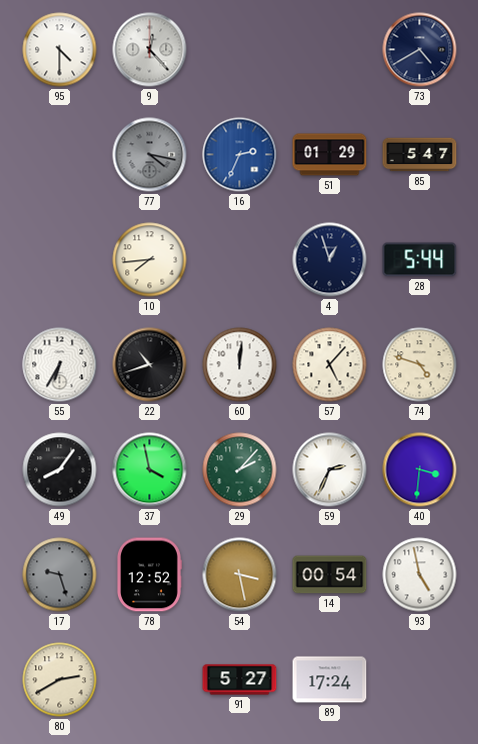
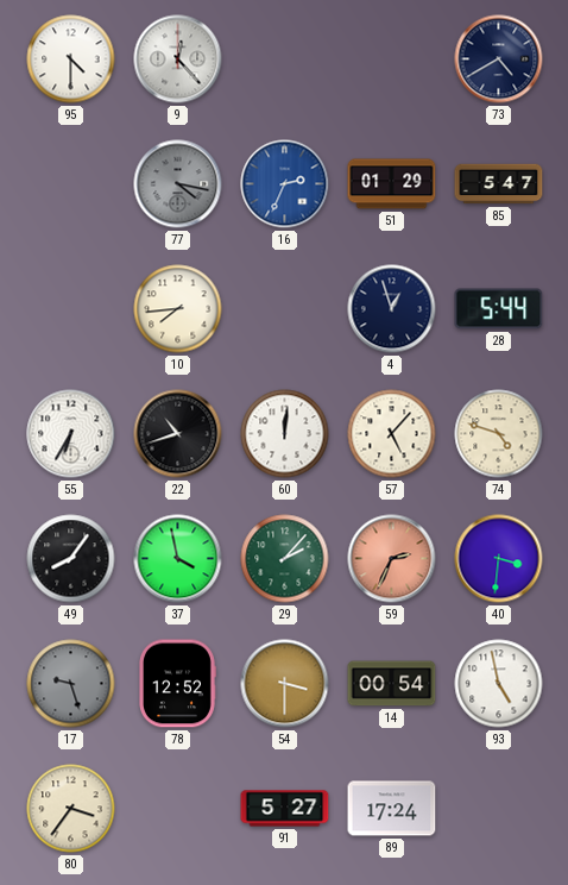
59 dial: white -> salmon
54: 3:28 -> 3:30
80: 2:40 -> 3:36
